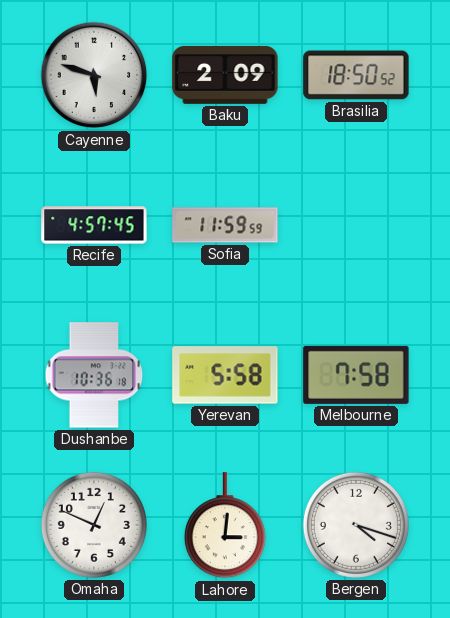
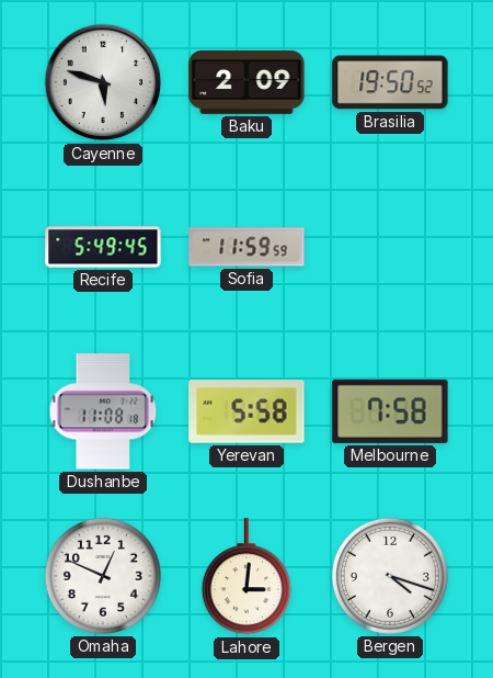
Brasilia: 18:50 -> 19:50
Recife: 4:57 -> 5:49
Dushanbe: 10:36 -> 11:08
